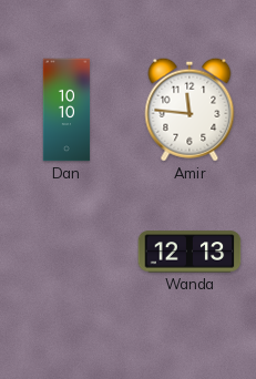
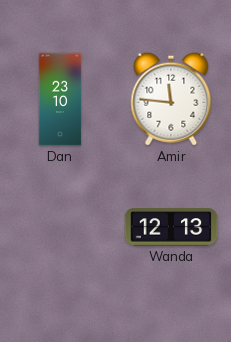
Dan: 10:10 -> 23:10
